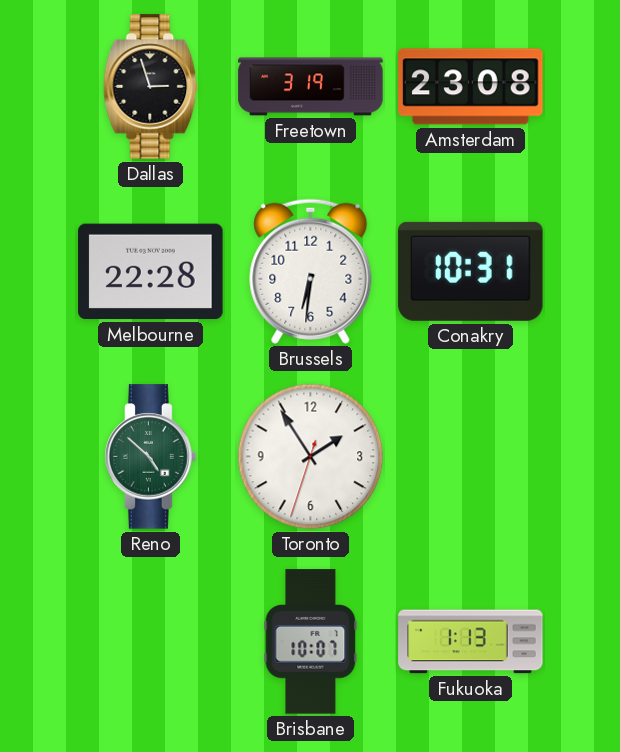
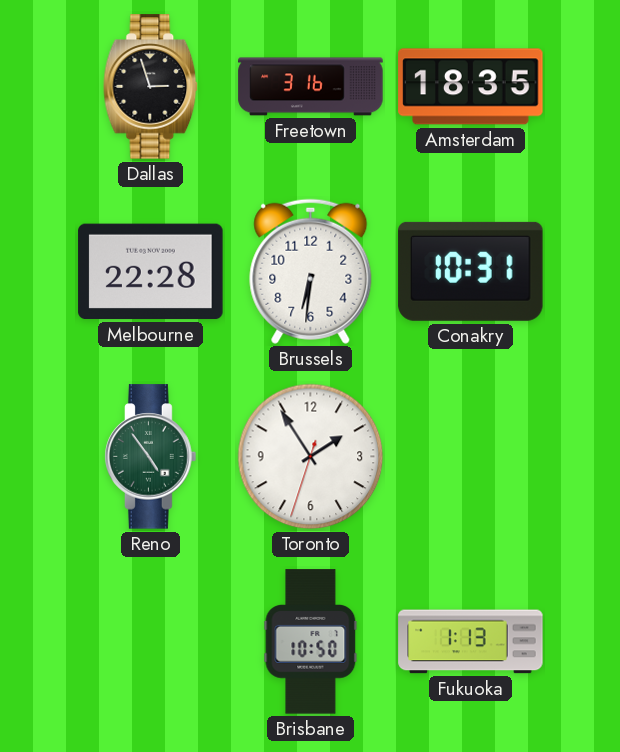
Freetown: 3:19 -> 3:16
Amsterdam: 23:08 -> 18:35
Reno: 4:52 -> 4:54
Brisbane: 10:07 -> 10:50
